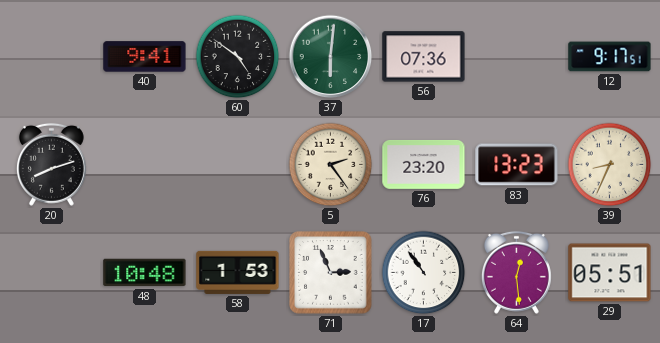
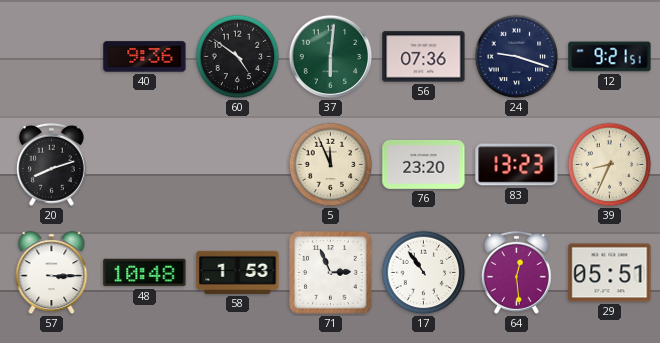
40: 9:41 -> 9:36
24: none -> 9:18
12: 9:17 -> 9:21
5: 2:24 -> 11:56
57: none -> 3:15
